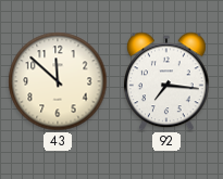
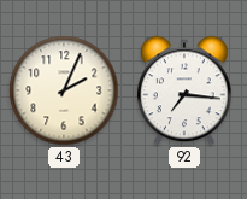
43: 11:52 -> 2:04
